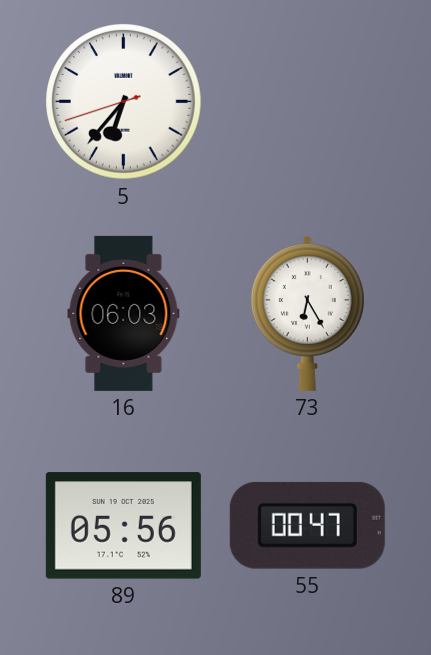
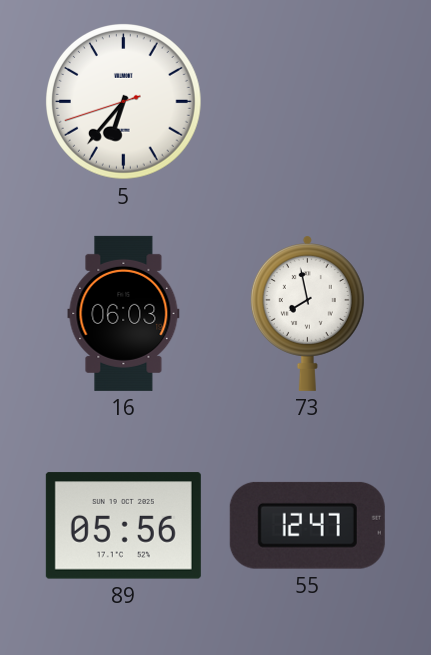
73: 6:25 -> 7:58
55: 00:47 -> 12:47
